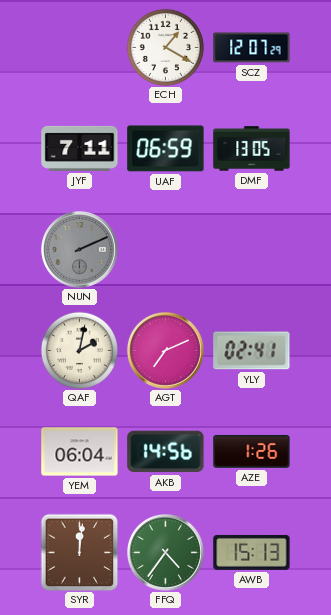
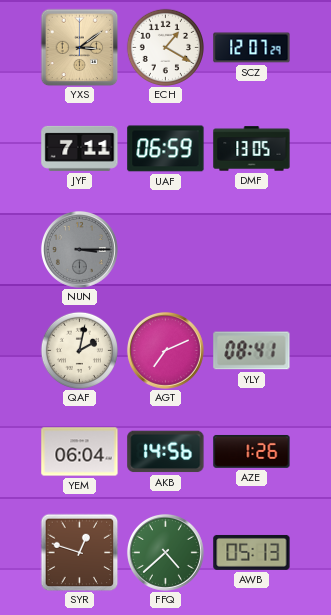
YXS: none -> 3:09
NUN: 2:11 -> 3:15
YLY: 02:41 -> 08:41
SYR: 12:01 -> 12:48
FFQ: 4:36 -> 4:38
AWB: 15:13 -> 05:13
